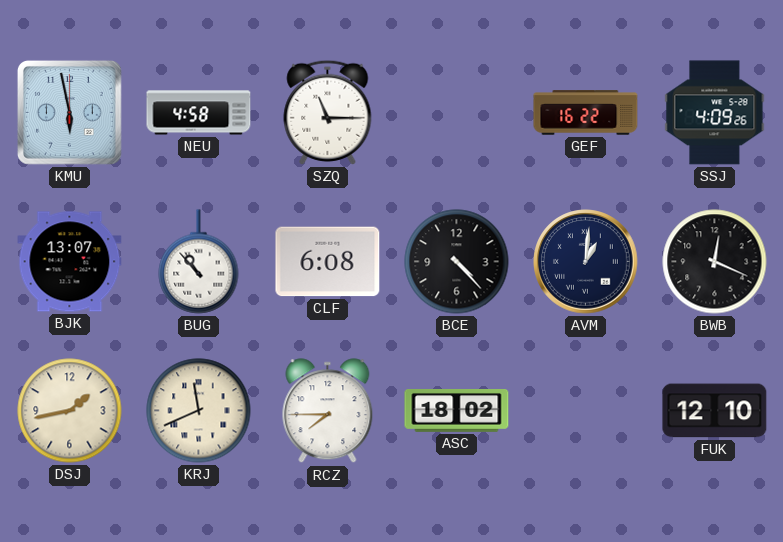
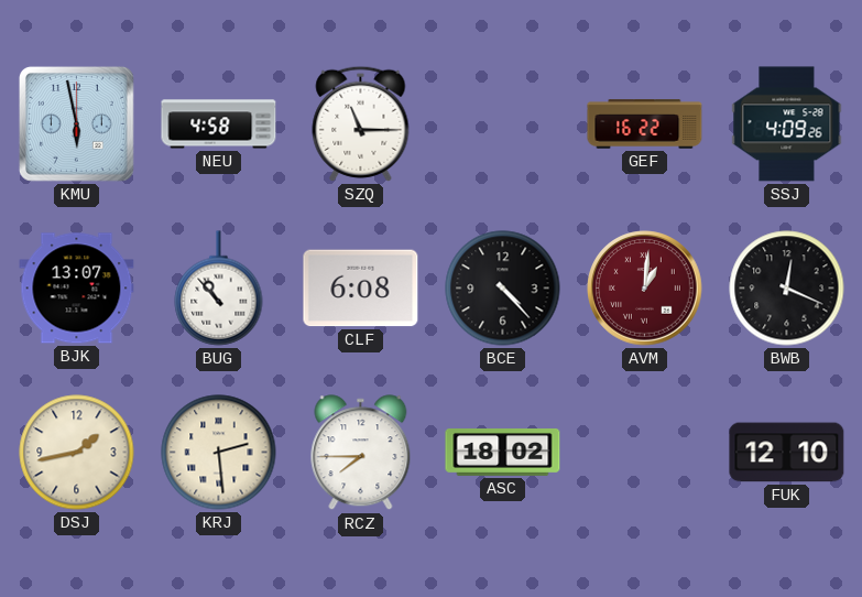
AVM dial: navy -> burgundy
KRJ: 11:41 -> 2:29
